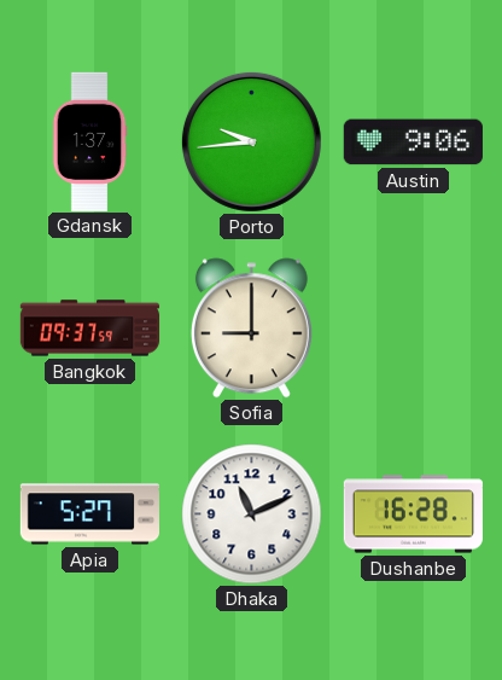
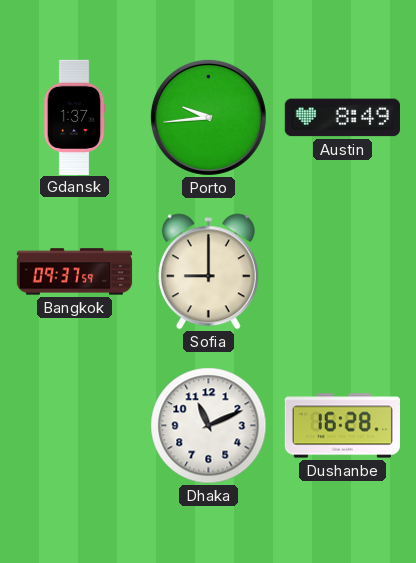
Austin: 9:06 -> 8:49
Apia: 5:27 -> none
